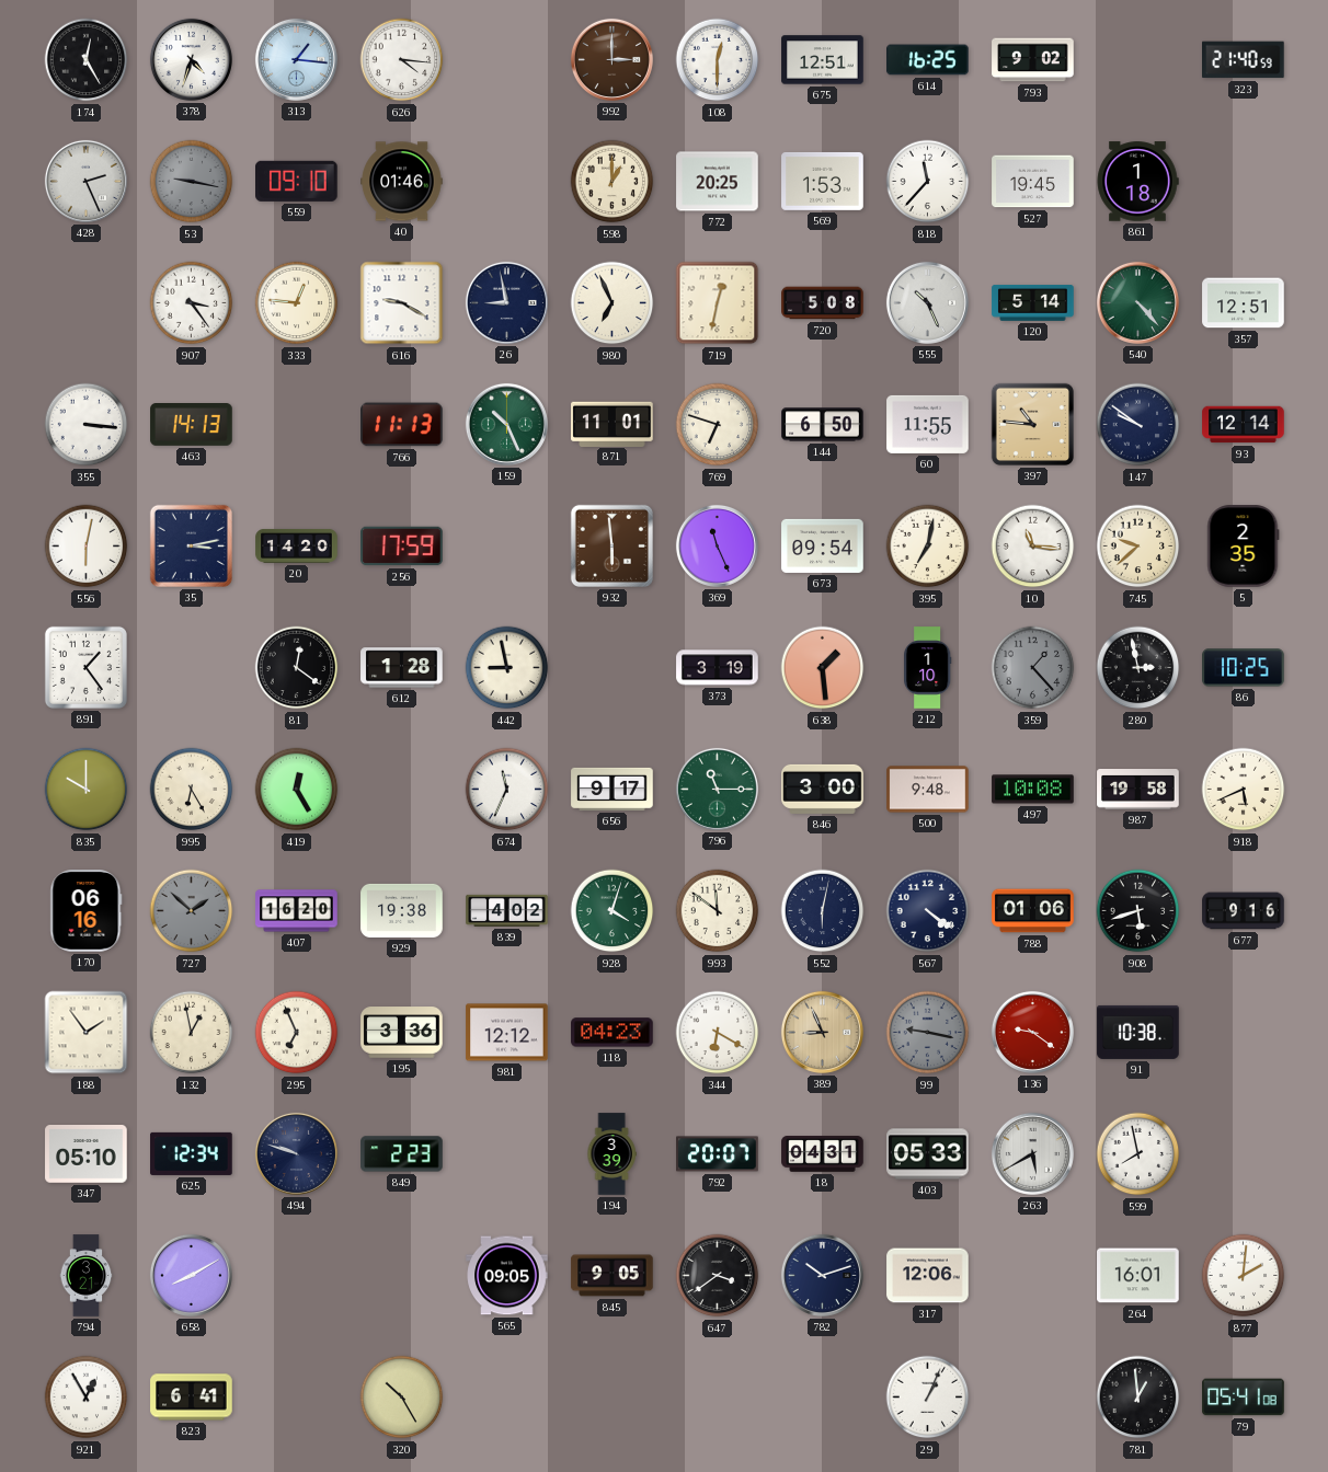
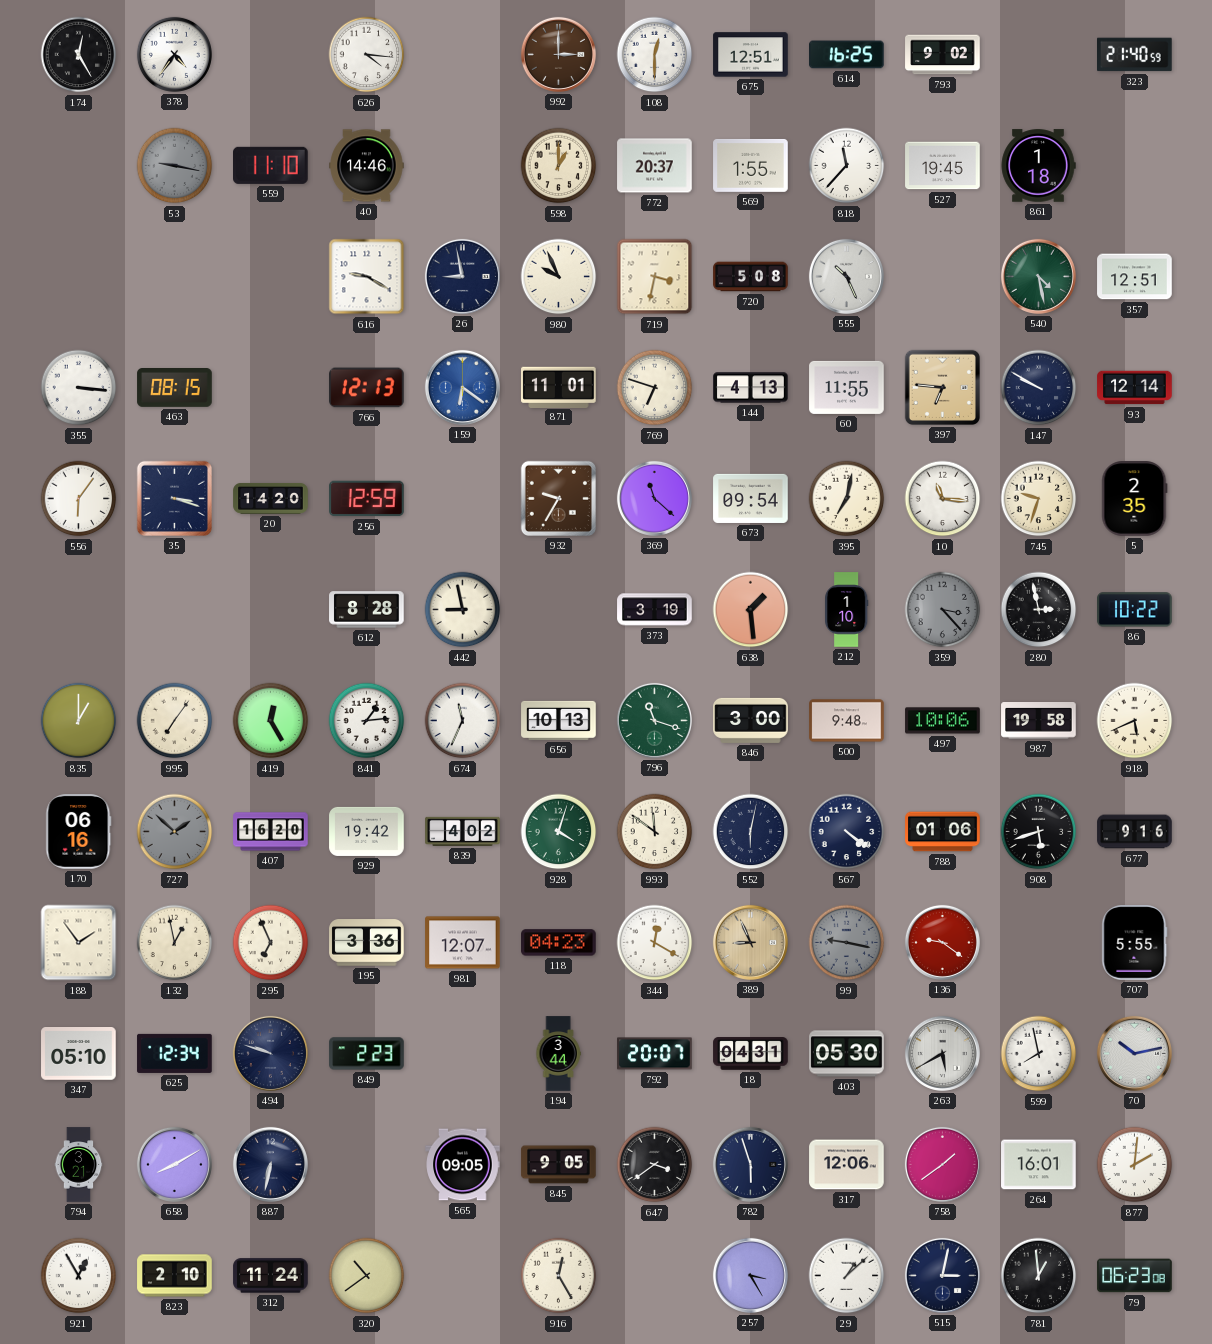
378: 4:33 -> 4:36
313: 1:16 -> none
428: 2:26 -> none
559: 09:10 -> 11:10
40: 01:46 -> 14:46
772: 20:25 -> 20:37
569: 1:53 -> 1:55
907: 3:24 -> none
333: 12:46 -> none
980: 6:56 -> 9:56
719: 12:32 -> 3:32
120: 5:14 -> none
540: 4:23 -> 4:28
463: 14:13 -> 08:15
766: 11:13 -> 12:13
159: 10:26 -> 6:21
159 dial: green -> blue
144: 6:50 -> 4:13
397: 10:46 -> 6:46
147: 9:51 -> 9:50
556: 6:02 -> 6:06
35: 3:13 -> 3:18
256: 17:59 -> 12:59
932: 5:59 -> 9:35
369: 11:26 -> 11:22
745: 9:38 -> 9:33
891: 1:24 -> none
81: 12:21 -> none
612: 1:28 -> 8:28
359: 1:23 -> 3:23
86: 10:25 -> 10:22
835: 10:00 -> 1:00
995: 6:25 -> 7:06
841: none -> 1:14
656: 9:17 -> 10:13
796: 11:15 -> 11:18
497: 10:08 -> 10:06
929: 19:38 -> 19:42
981: 12:12 -> 12:07
344: 6:20 -> 12:20
91: 10:38 -> none
707: none -> 5:55
194: 3:39 -> 3:44
403: 05:33 -> 05:30
70: none -> 10:13
887: none -> 6:32
782: 10:12 -> 5:57
758: none -> 1:39
823: 6:41 -> 2:10
312: none -> 11:24
320: 10:25 -> 10:39
916: none -> 12:25
257: none -> 3:25
29: 1:04 -> 1:08
515: none -> 3:02
79: 05:41 -> 06:23
